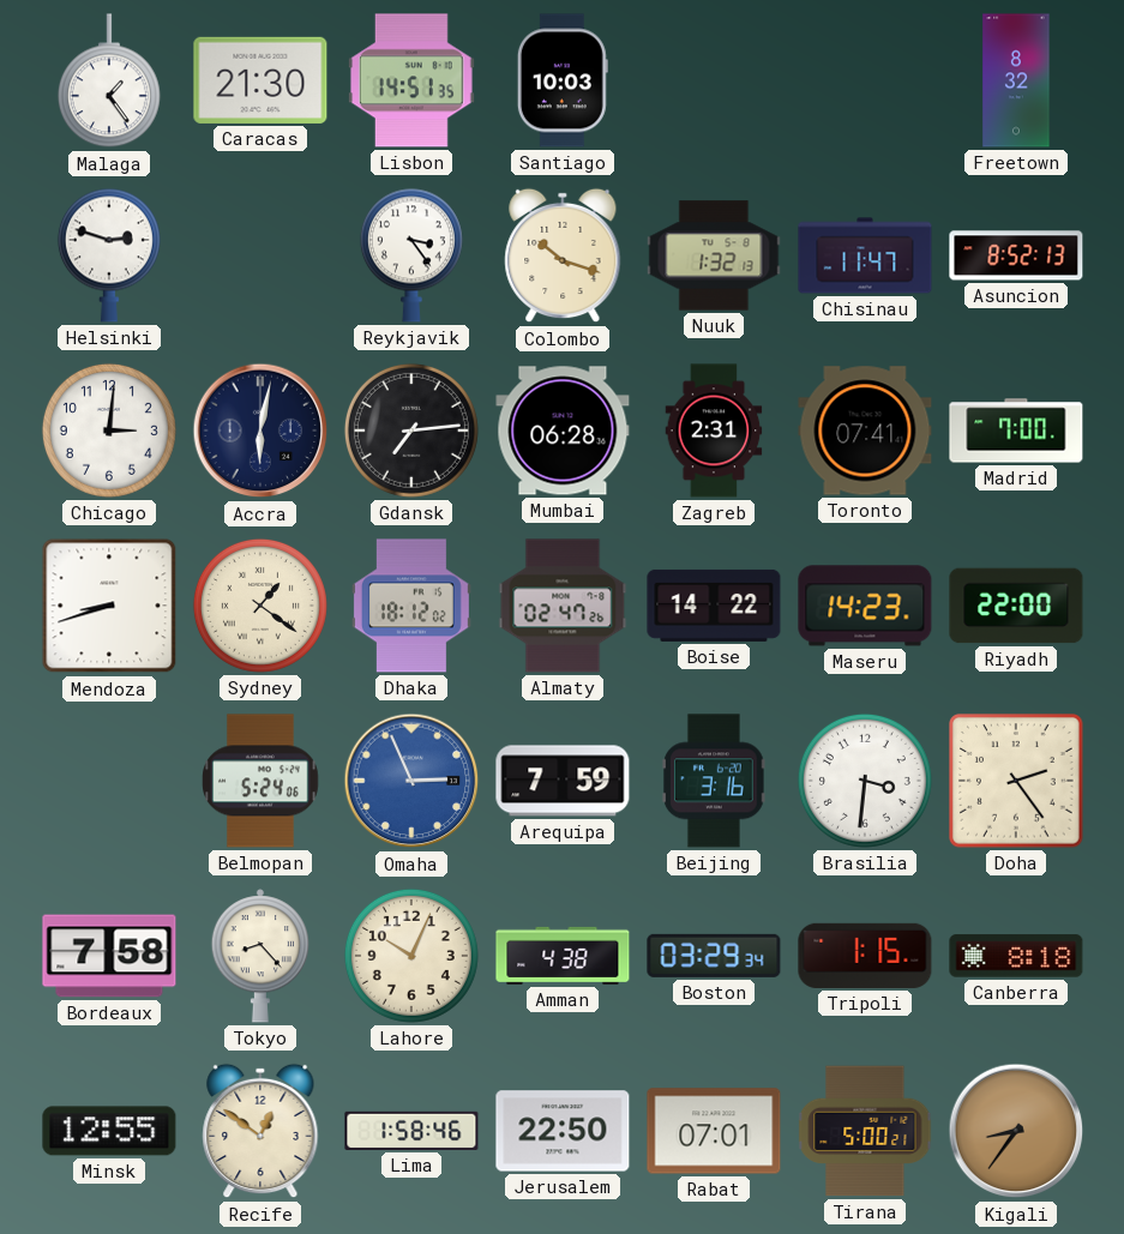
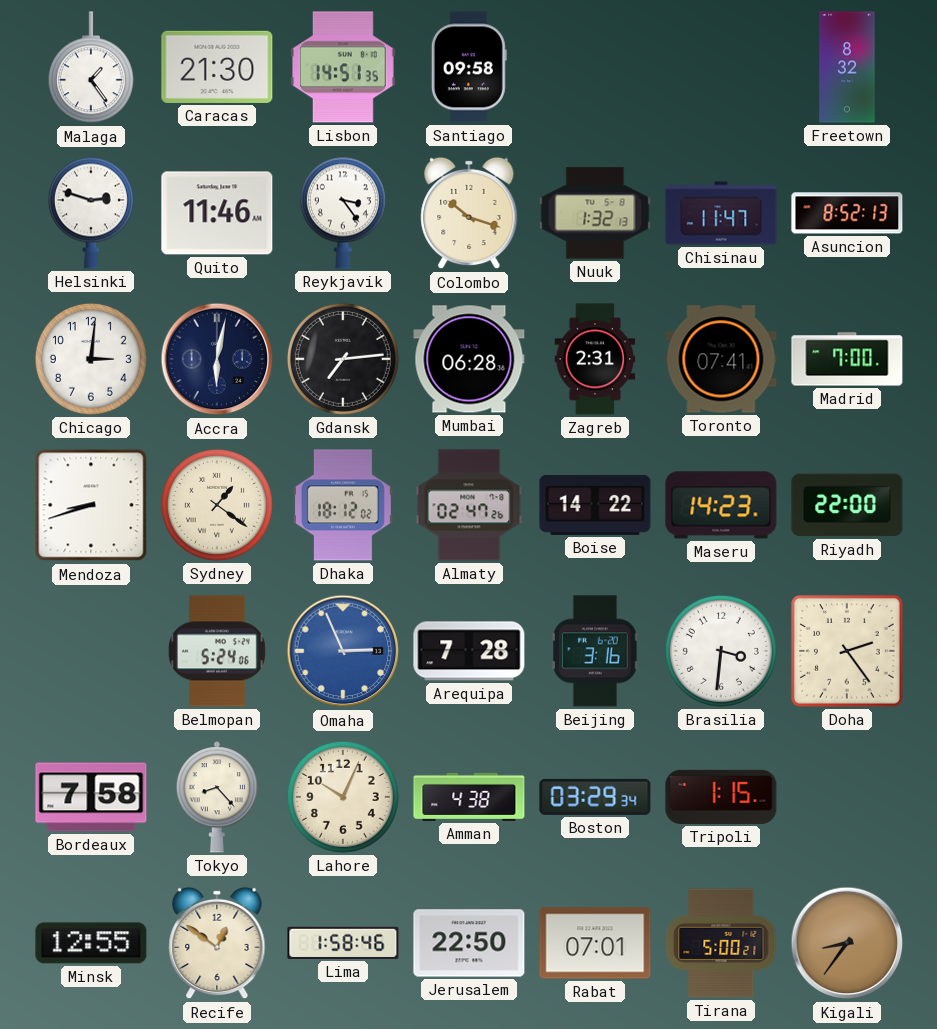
Santiago: 10:03 -> 09:58
Quito: none -> 11:46
Arequipa: 7:59 -> 7:28
Canberra: 8:18 -> none
